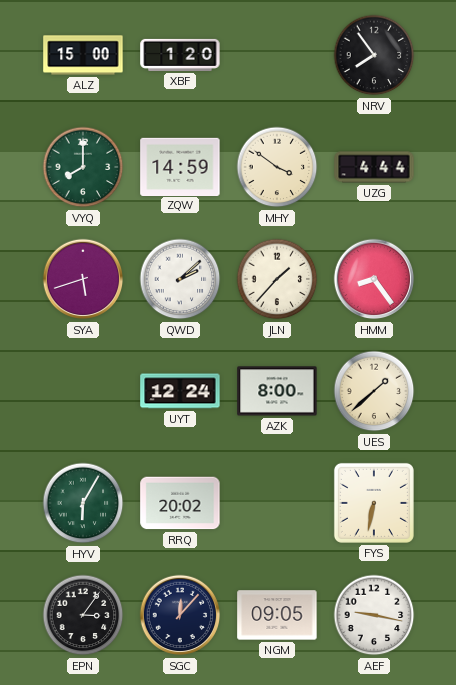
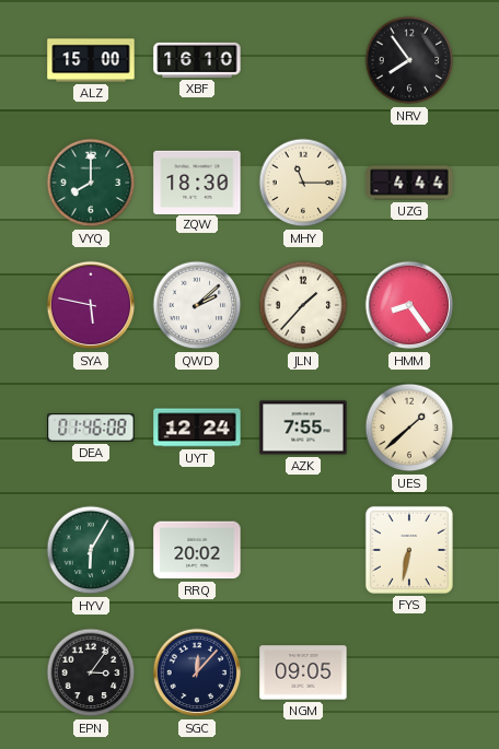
XBF: 1:20 -> 16:10
ZQW: 14:59 -> 18:30
MHY: 3:51 -> 11:15
SYA: 5:42 -> 5:47
DEA: none -> 01:46
AZK: 8:00 -> 7:55
AEF: 9:17 -> none
